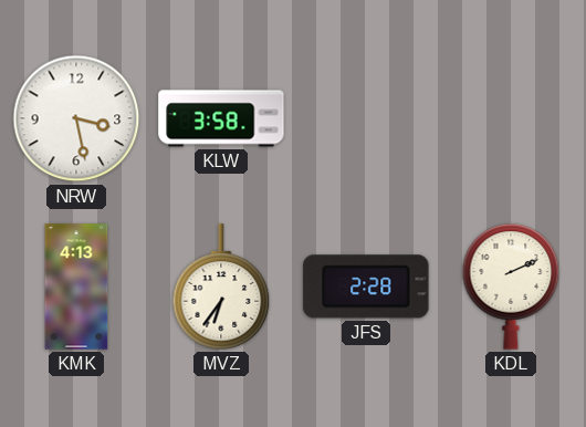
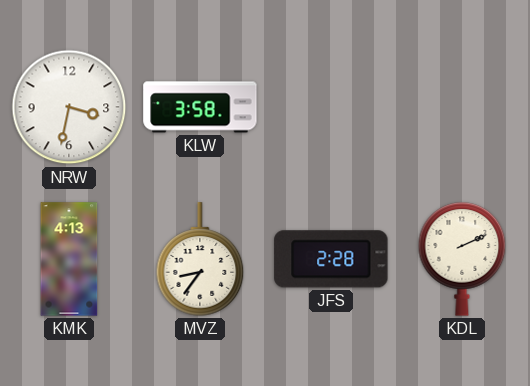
NRW: 3:28 -> 3:32
MVZ: 6:36 -> 8:36
